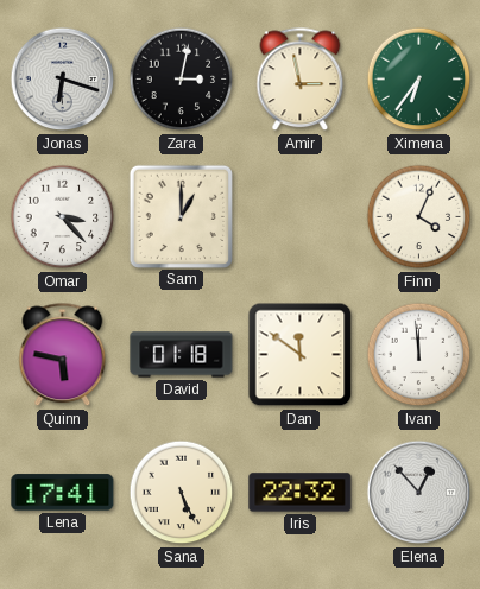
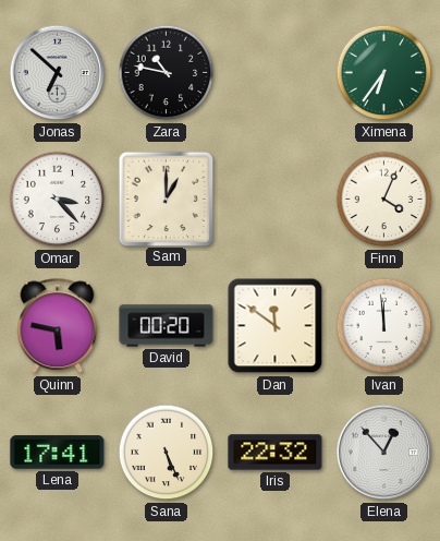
Jonas: 6:18 -> 6:52
Zara: 3:02 -> 10:47
Amir: 2:58 -> none
David: 01:18 -> 00:20
